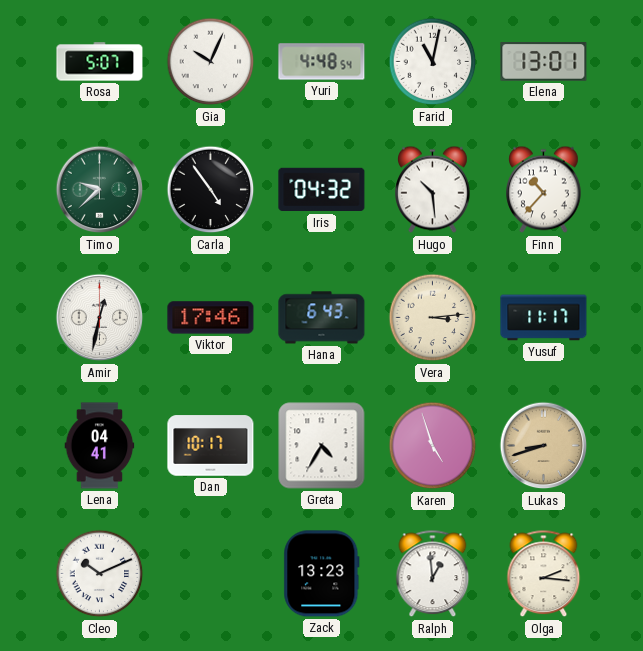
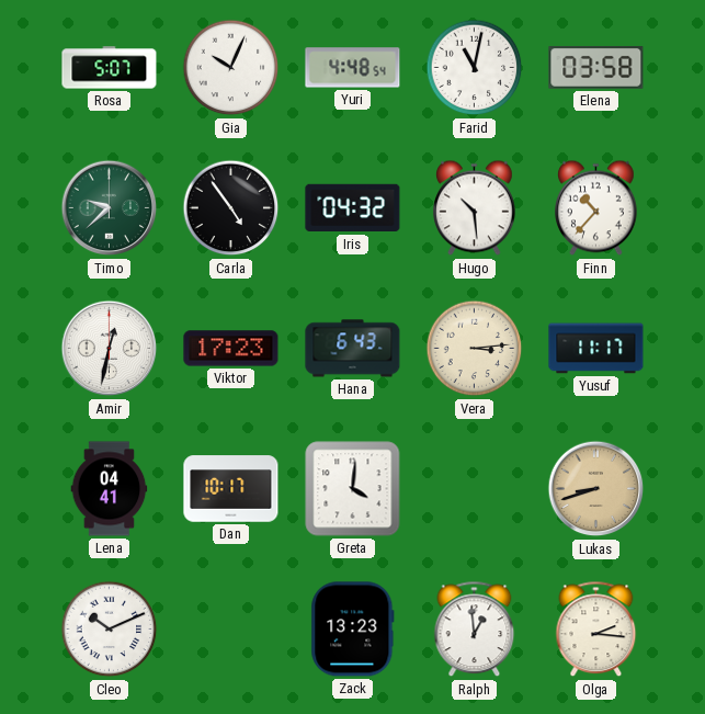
Elena: 13:01 -> 03:58
Viktor: 17:46 -> 17:23
Greta: 4:35 -> 4:01
Karen: 4:57 -> none
